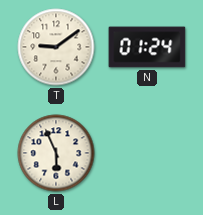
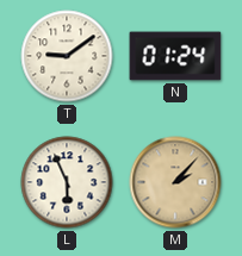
M: none -> 2:07
